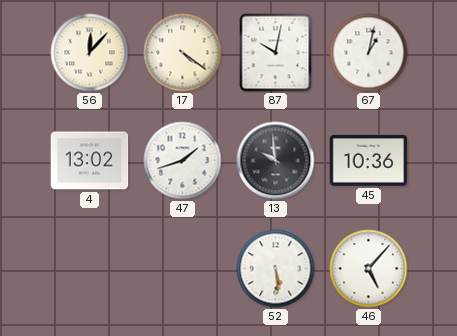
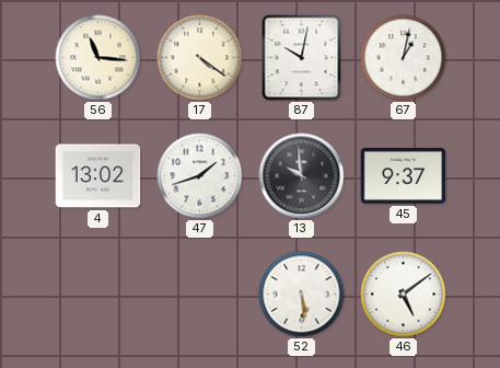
56: 12:07 -> 11:16
45: 10:36 -> 9:37
46: 5:07 -> 5:09
